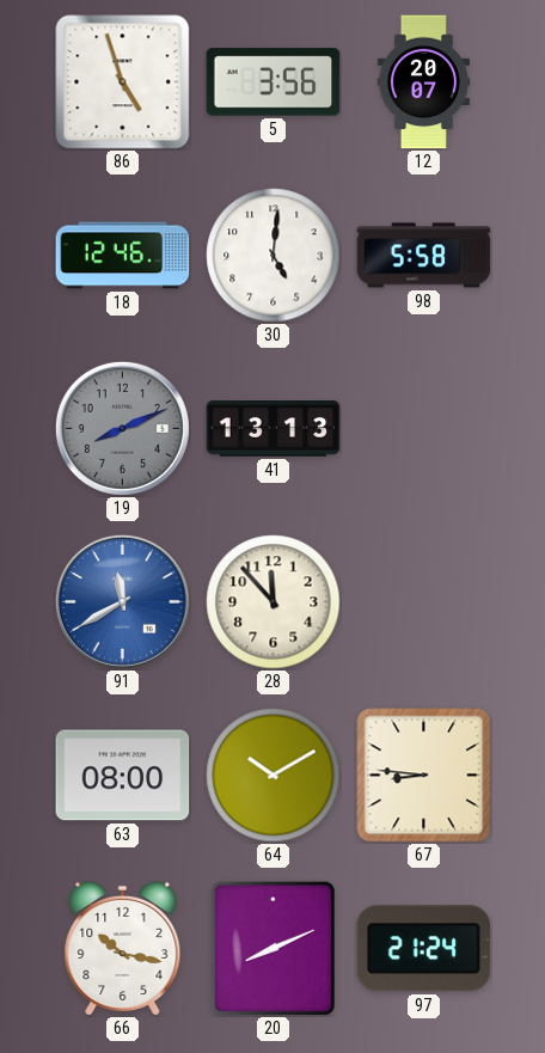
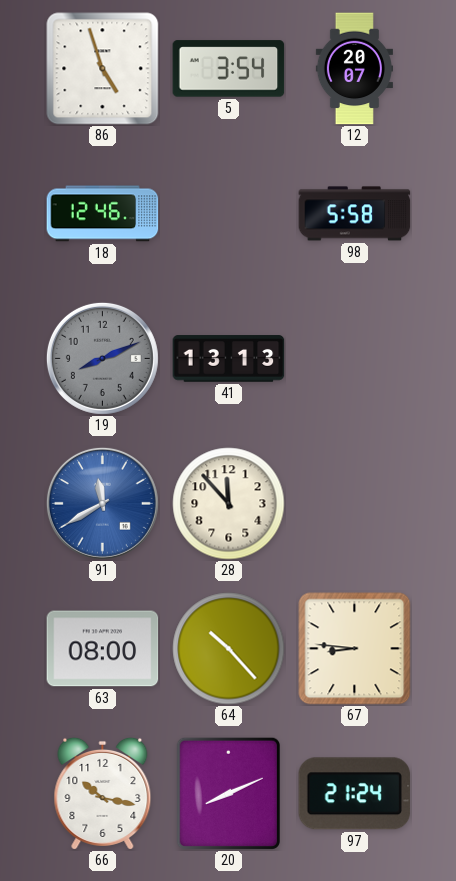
5: 3:56 -> 3:54
30: 5:01 -> none
64: 10:10 -> 10:23
